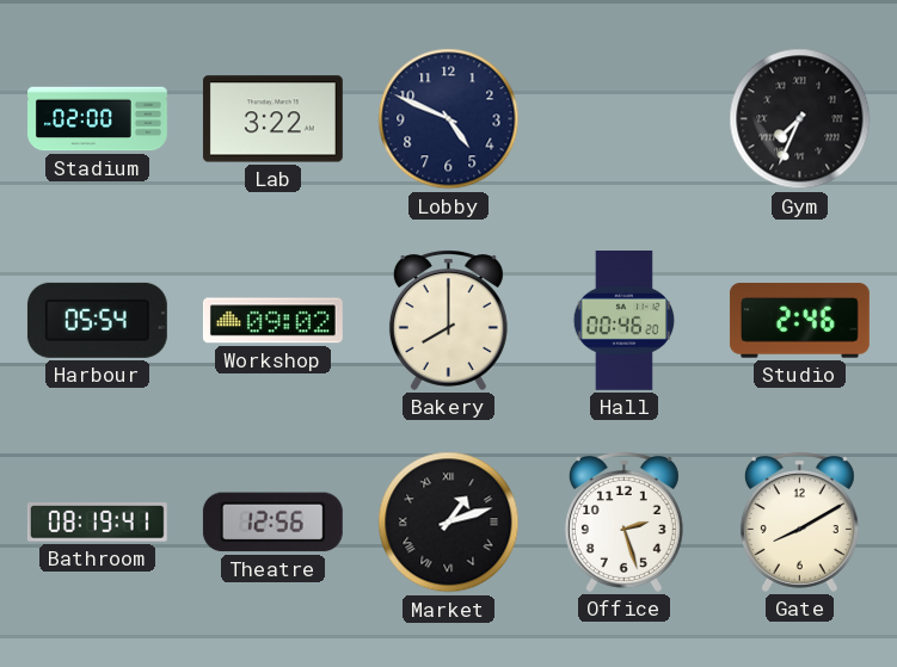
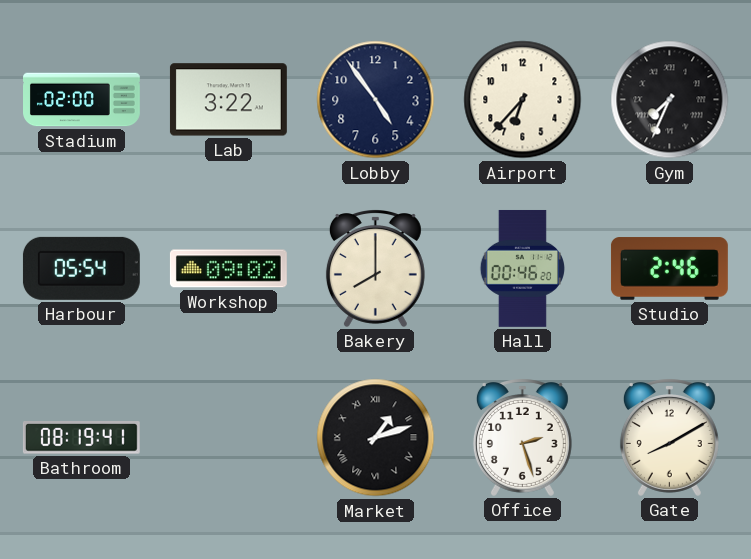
Lobby: 4:49 -> 4:54
Airport: none -> 6:37
Theatre: 12:56 -> none
